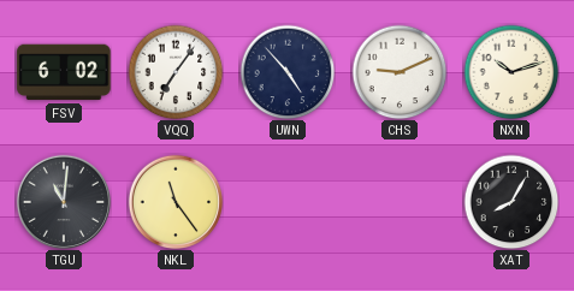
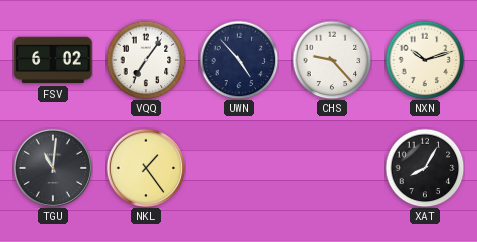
CHS: 9:11 -> 9:23
NKL: 11:24 -> 1:24
